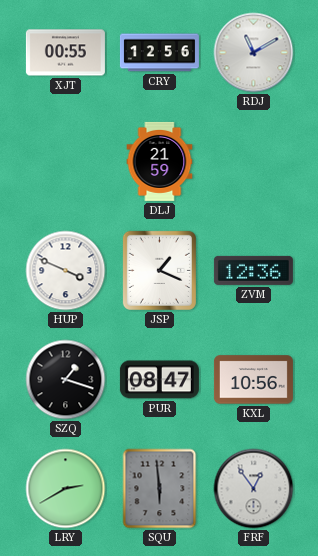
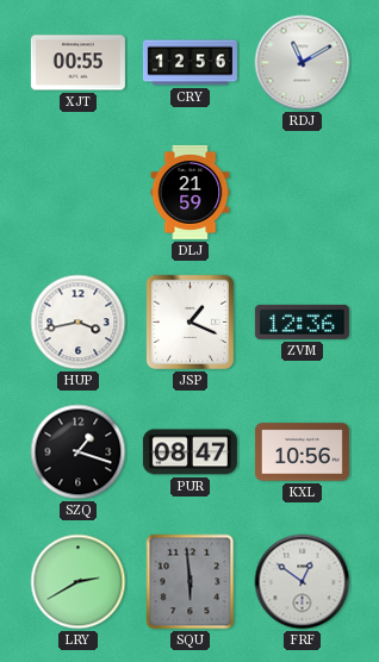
HUP: 3:49 -> 3:43
FRF: 12:54 -> 12:51
